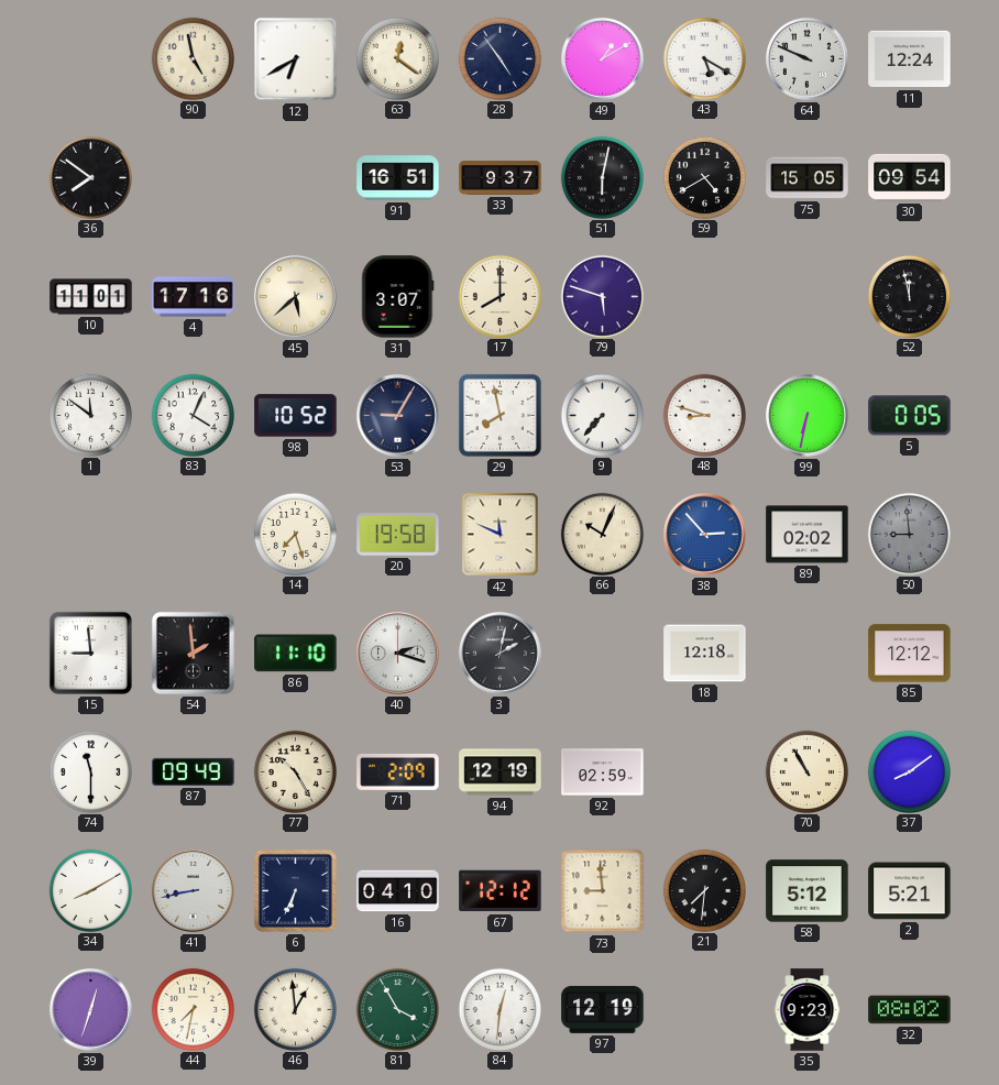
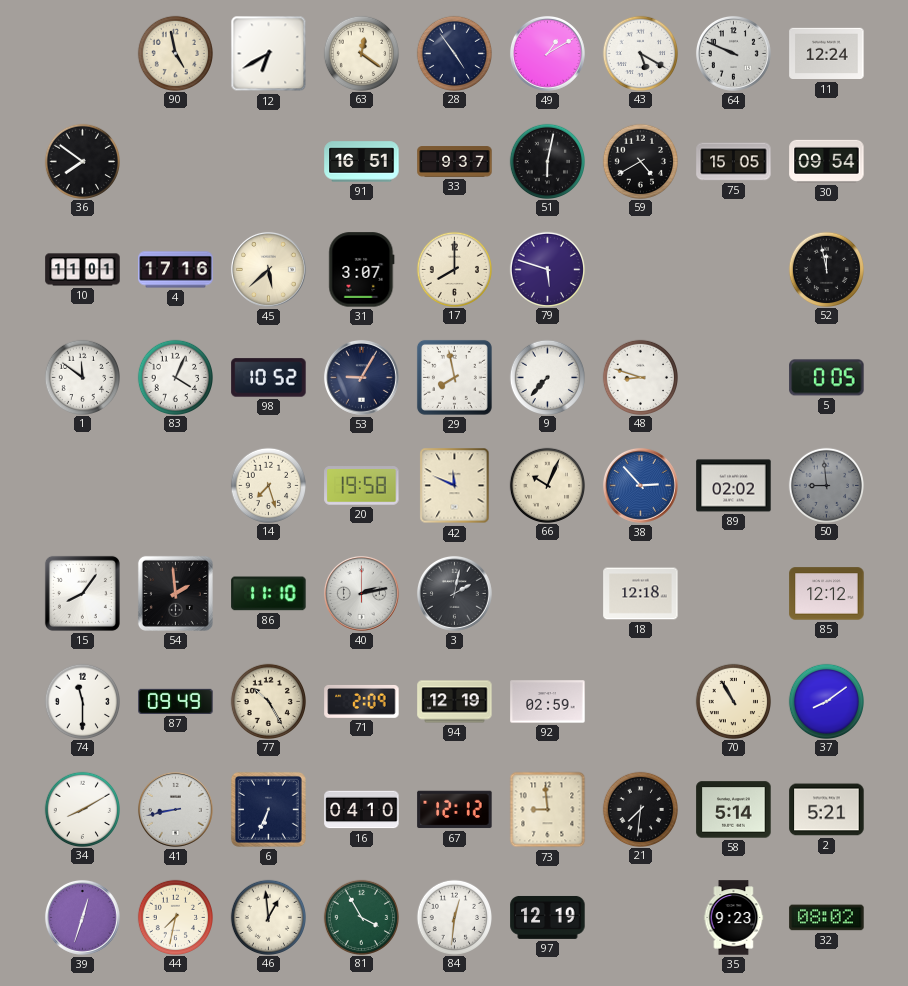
99: 6:32 -> none
15: 8:59 -> 8:06
40: 2:18 -> 2:13
58: 5:12 -> 5:14
